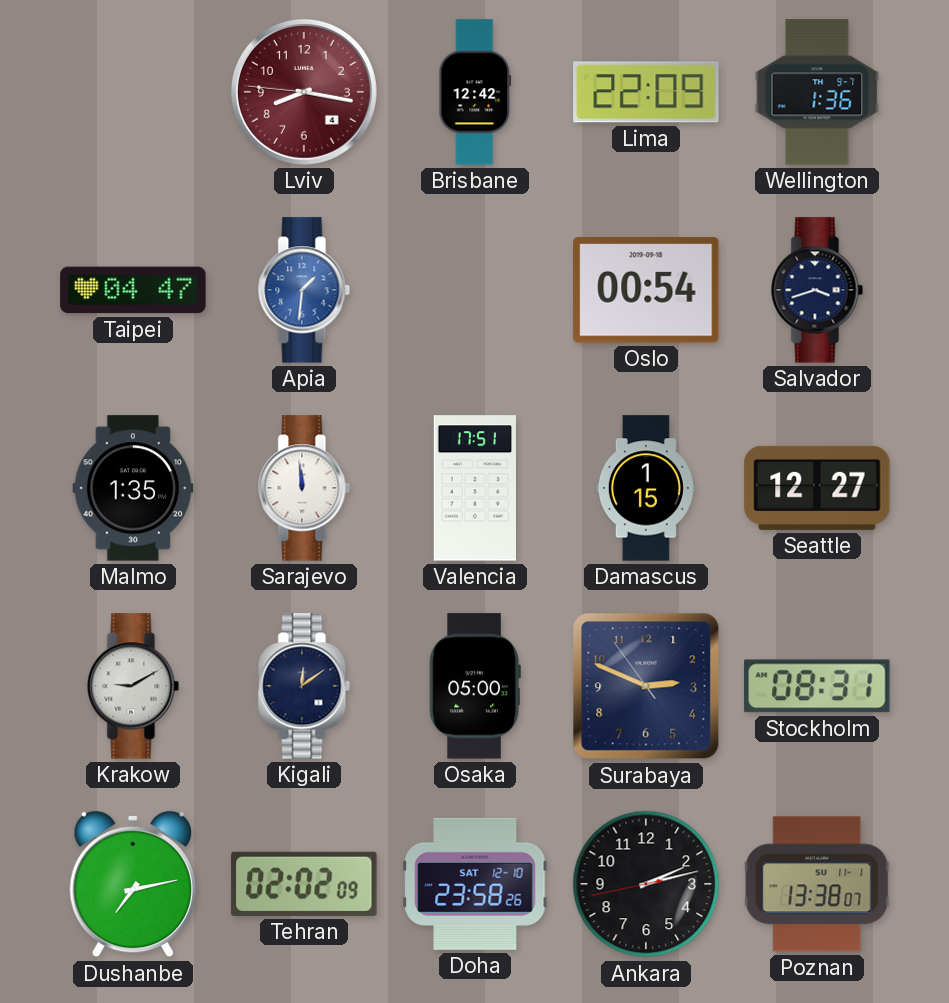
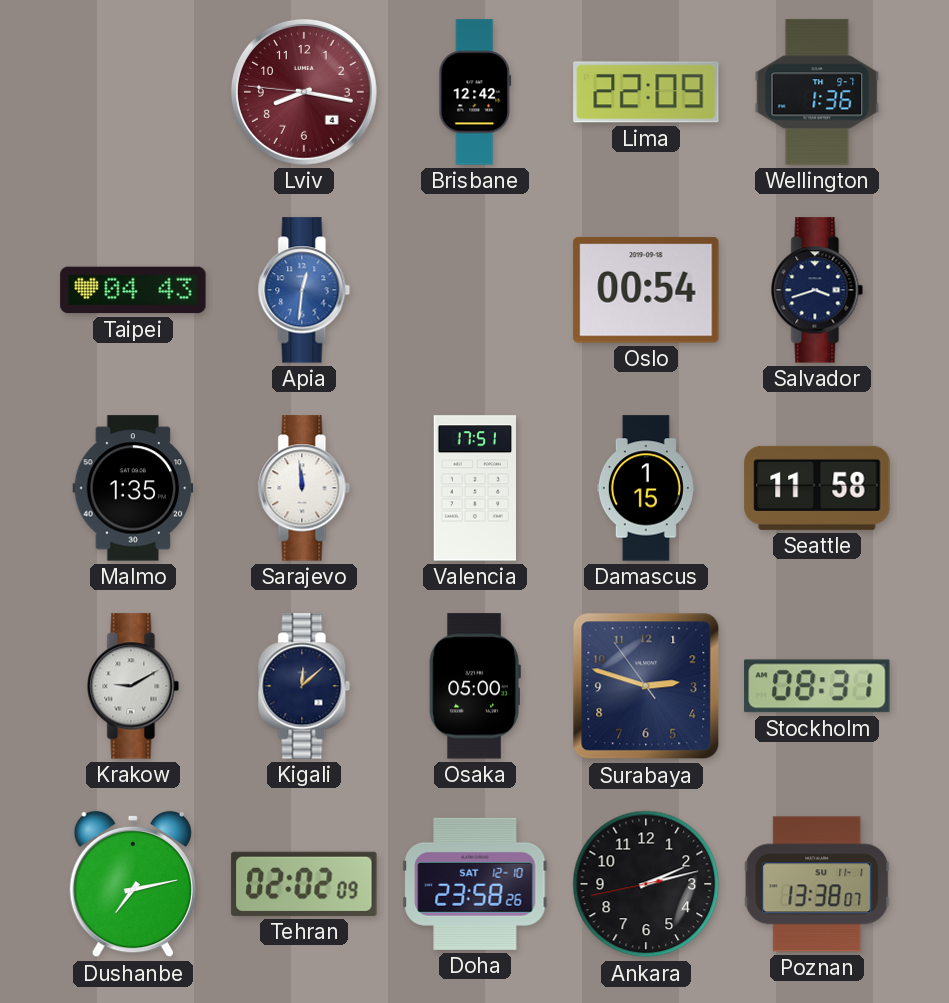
Taipei: 04:47 -> 04:43
Apia: 1:31 -> 12:31
Seattle: 12:27 -> 11:58
Kigali: 12:09 -> 12:08
Surabaya: 2:48 -> 2:47
